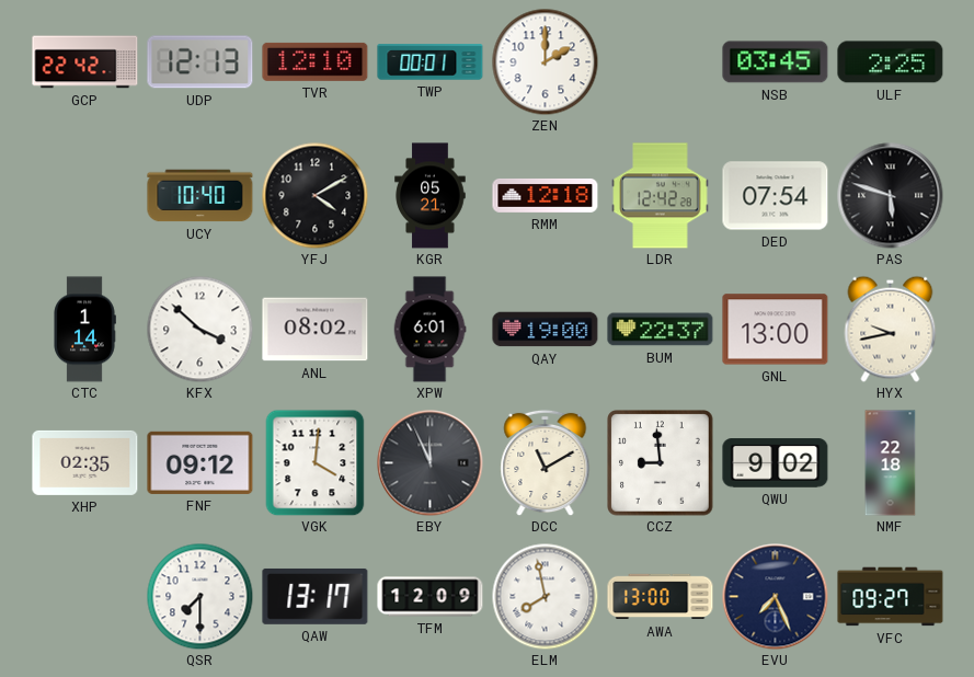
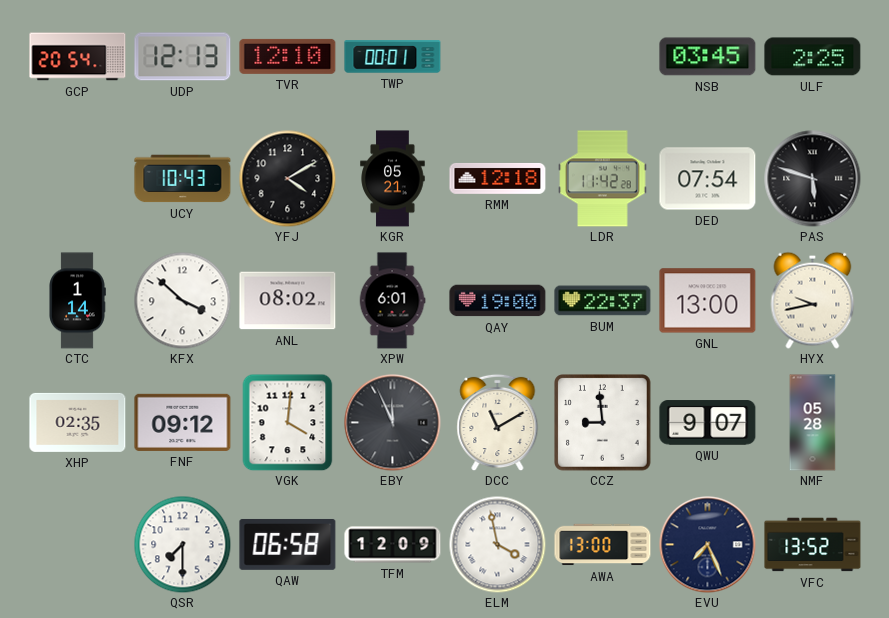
GCP: 22:42 -> 20:54
ZEN: 2:00 -> none
UCY: 10:40 -> 10:43
LDR: 12:42 -> 11:42
QWU: 9:02 -> 9:07
NMF: 22:18 -> 05:28
QAW: 13:17 -> 06:58
ELM: 7:58 -> 3:58
VFC: 09:27 -> 13:52
